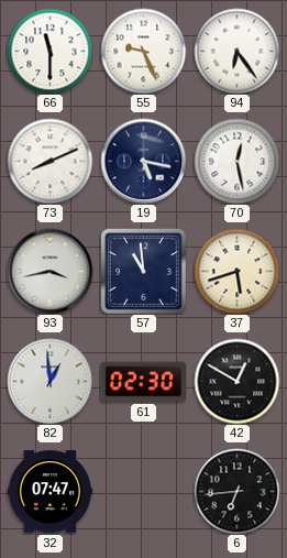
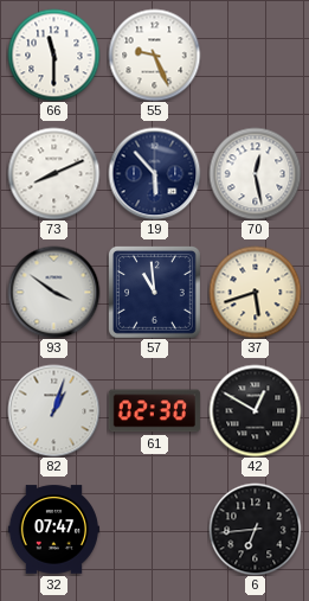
94: 6:24 -> none
19: 5:17 -> 5:53
93: 3:43 -> 3:51
82: 12:59 -> 1:03
